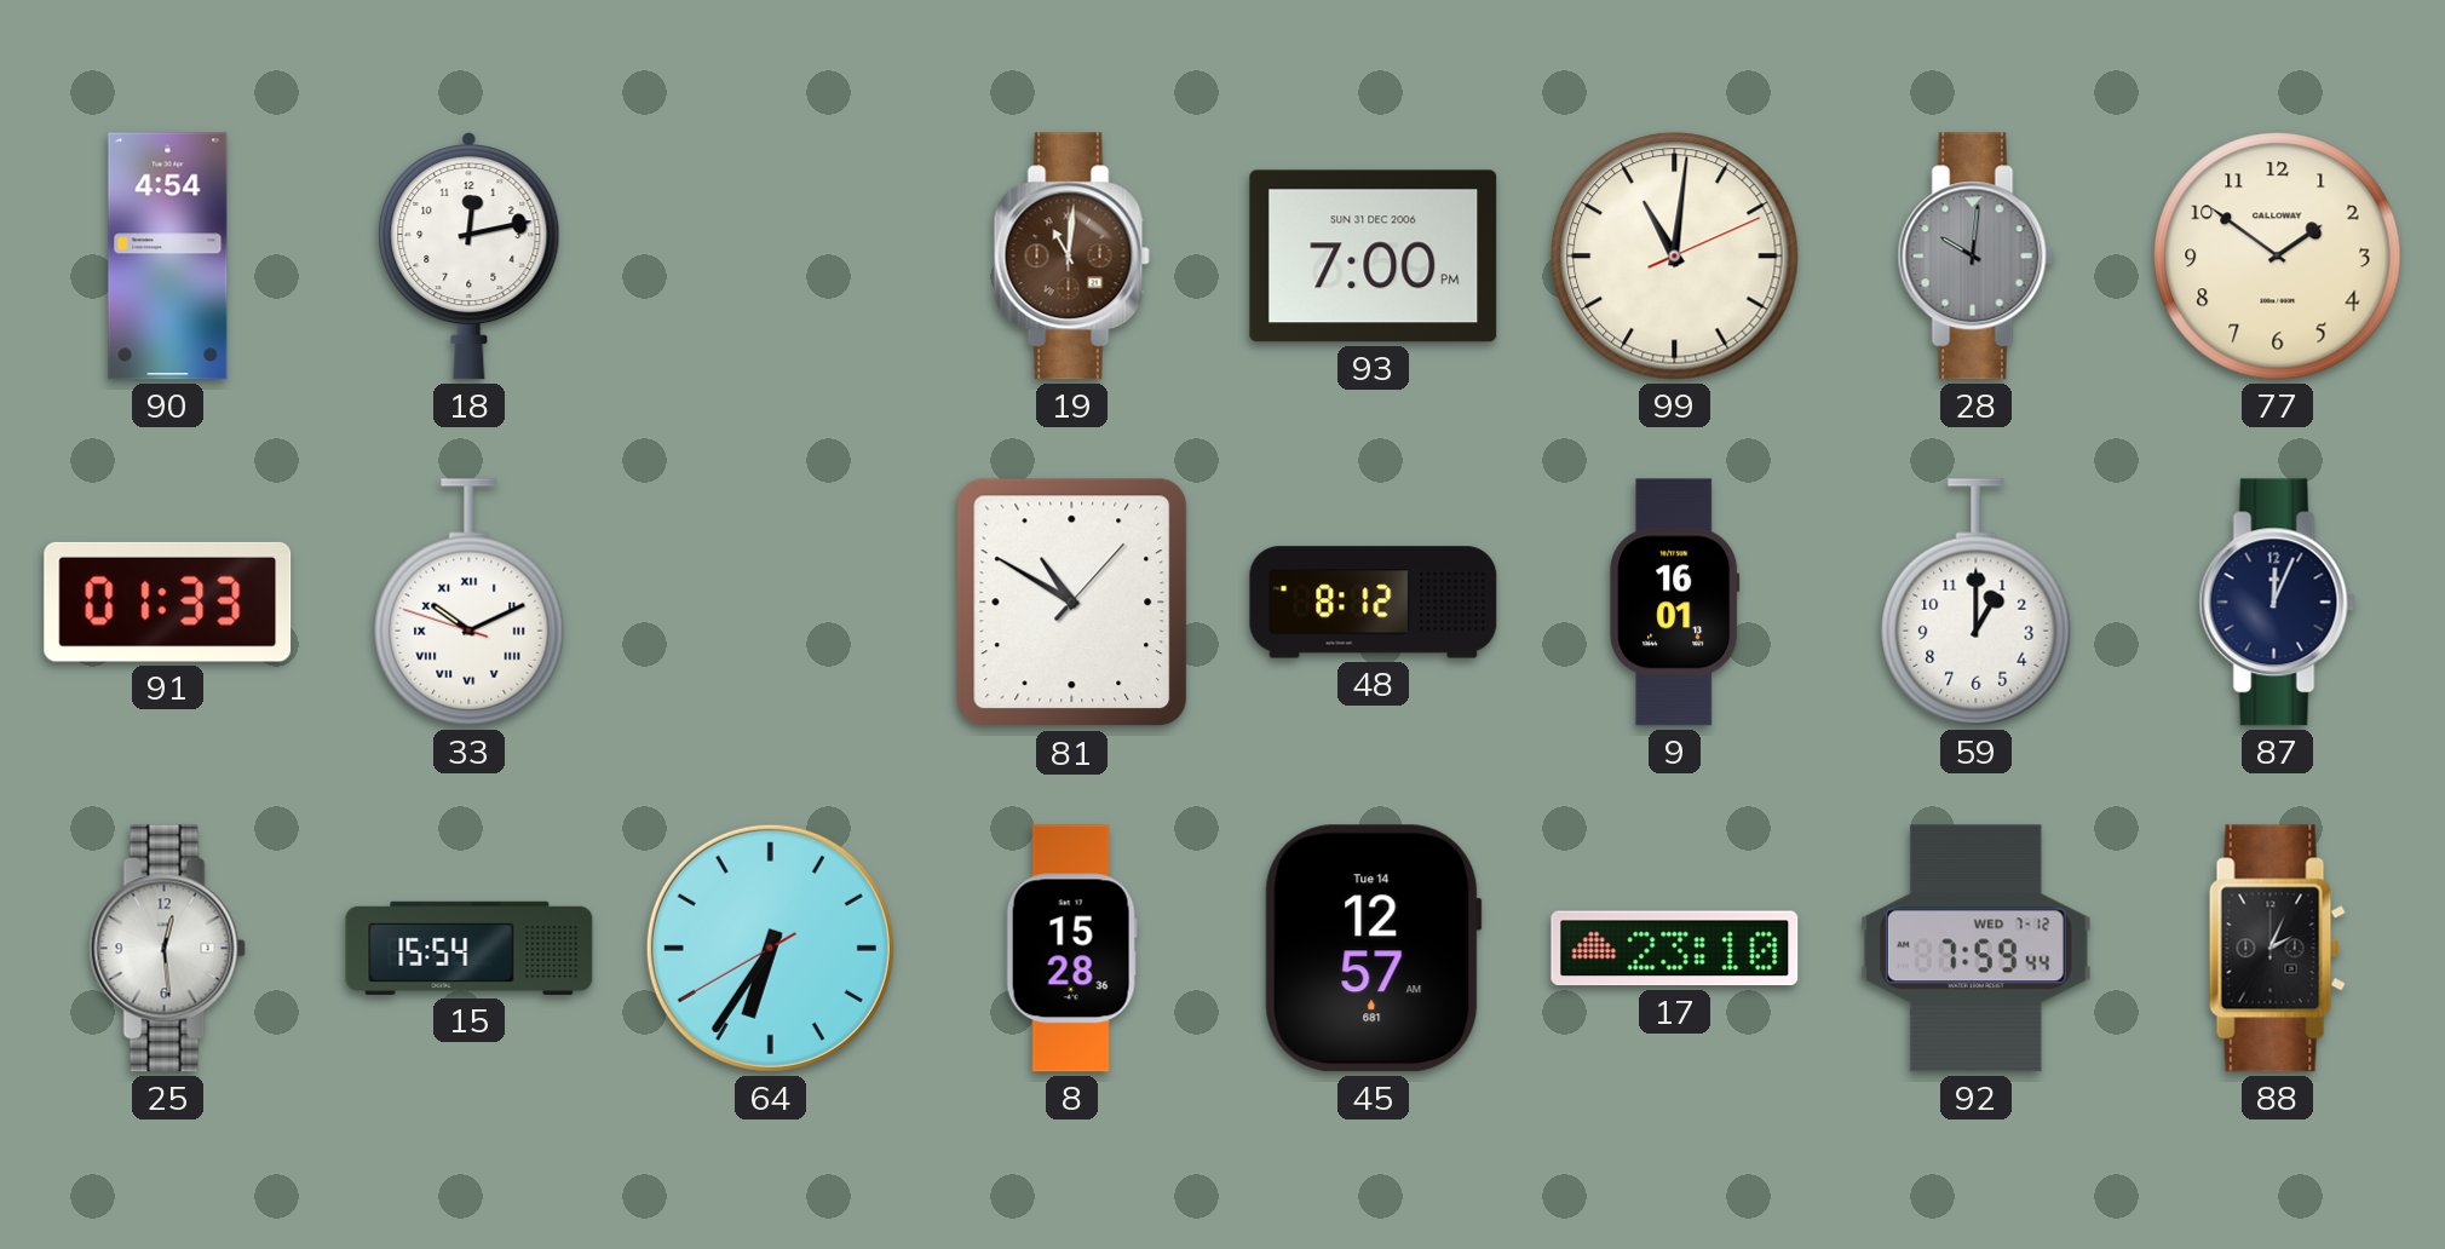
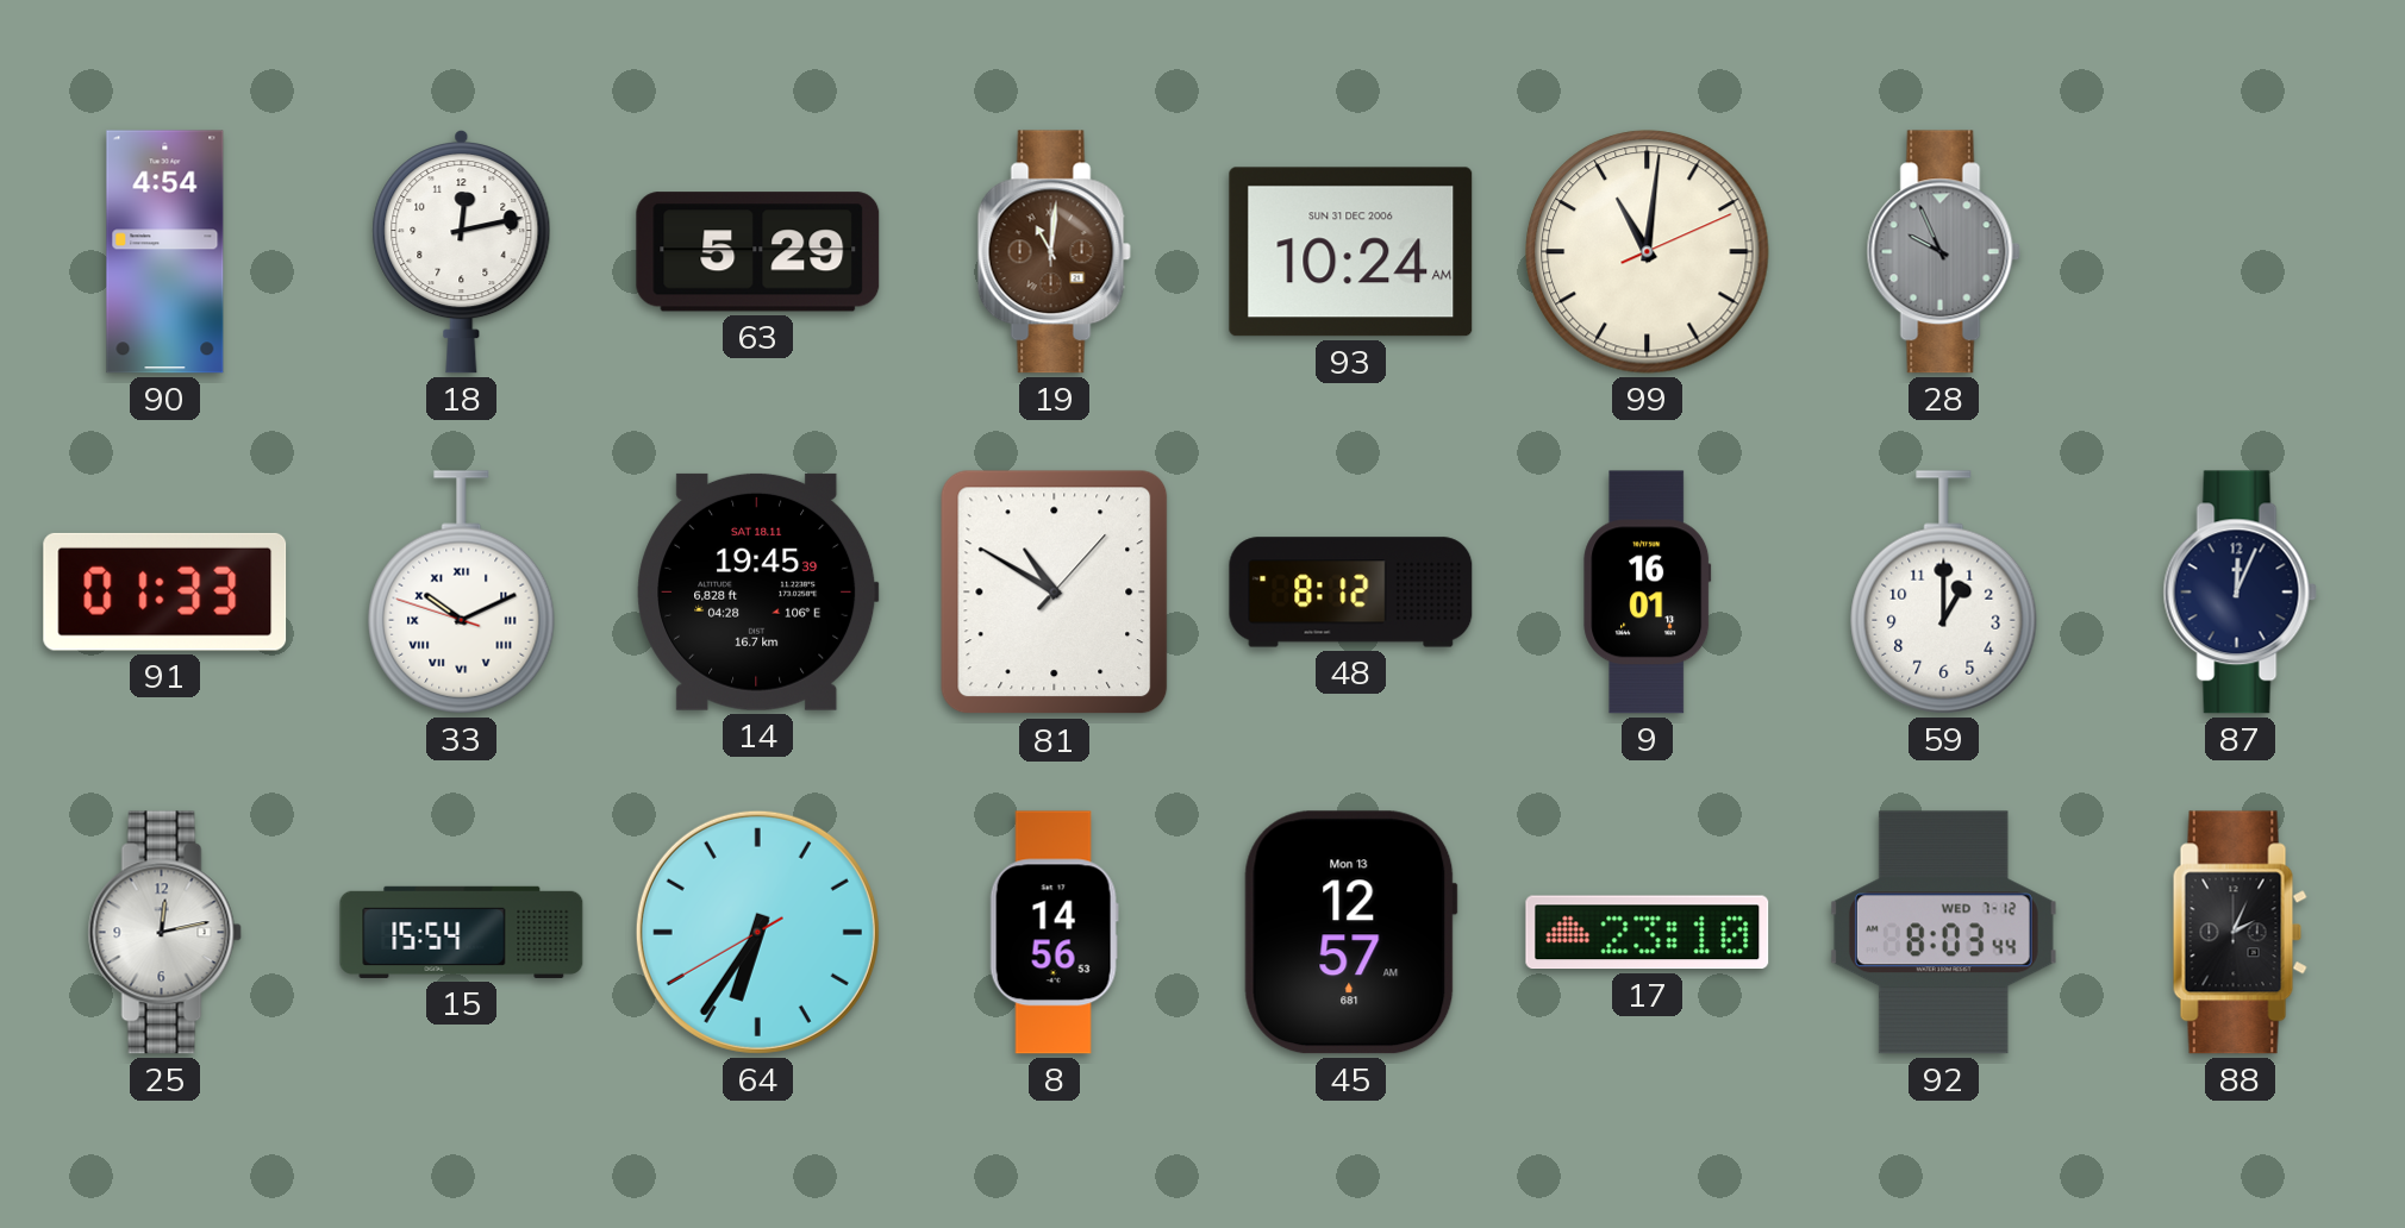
63: none -> 5:29
93: 7:00 -> 10:24
28: 10:01 -> 9:56
77: 1:51 -> none
14: none -> 19:45
25: 12:29 -> 12:13
8: 15:28 -> 14:56
45 date: Tue 14 -> Mon 13
92: 7:59 -> 8:03
